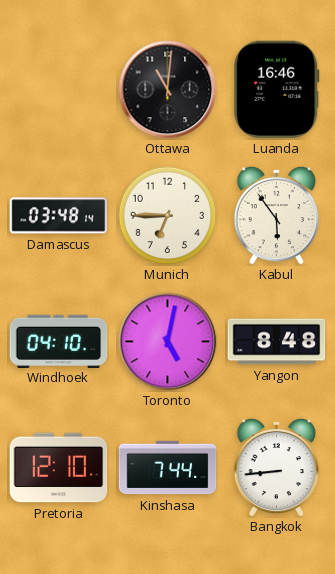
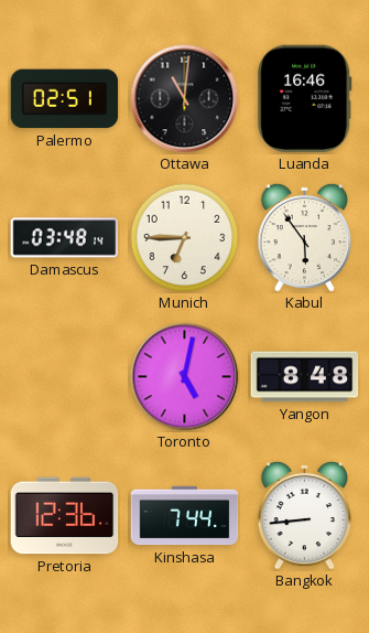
Palermo: none -> 02:51
Windhoek: 04:10 -> none
Pretoria: 12:10 -> 12:36
